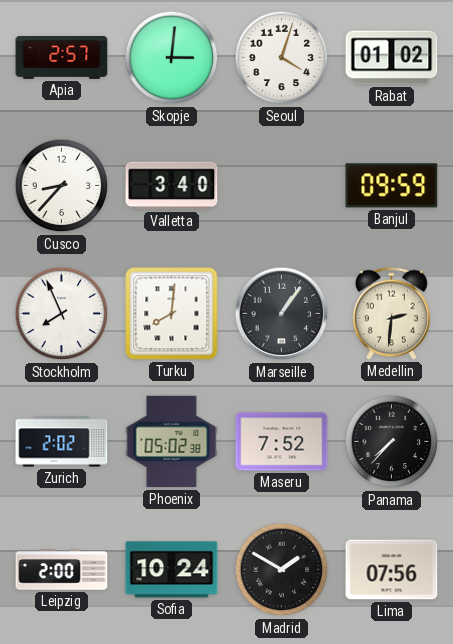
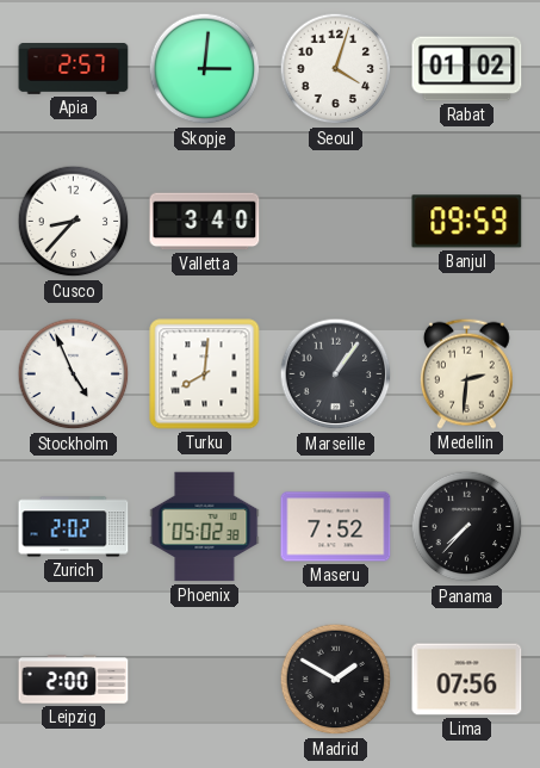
Stockholm: 7:56 -> 4:56
Sofia: 10:24 -> none
